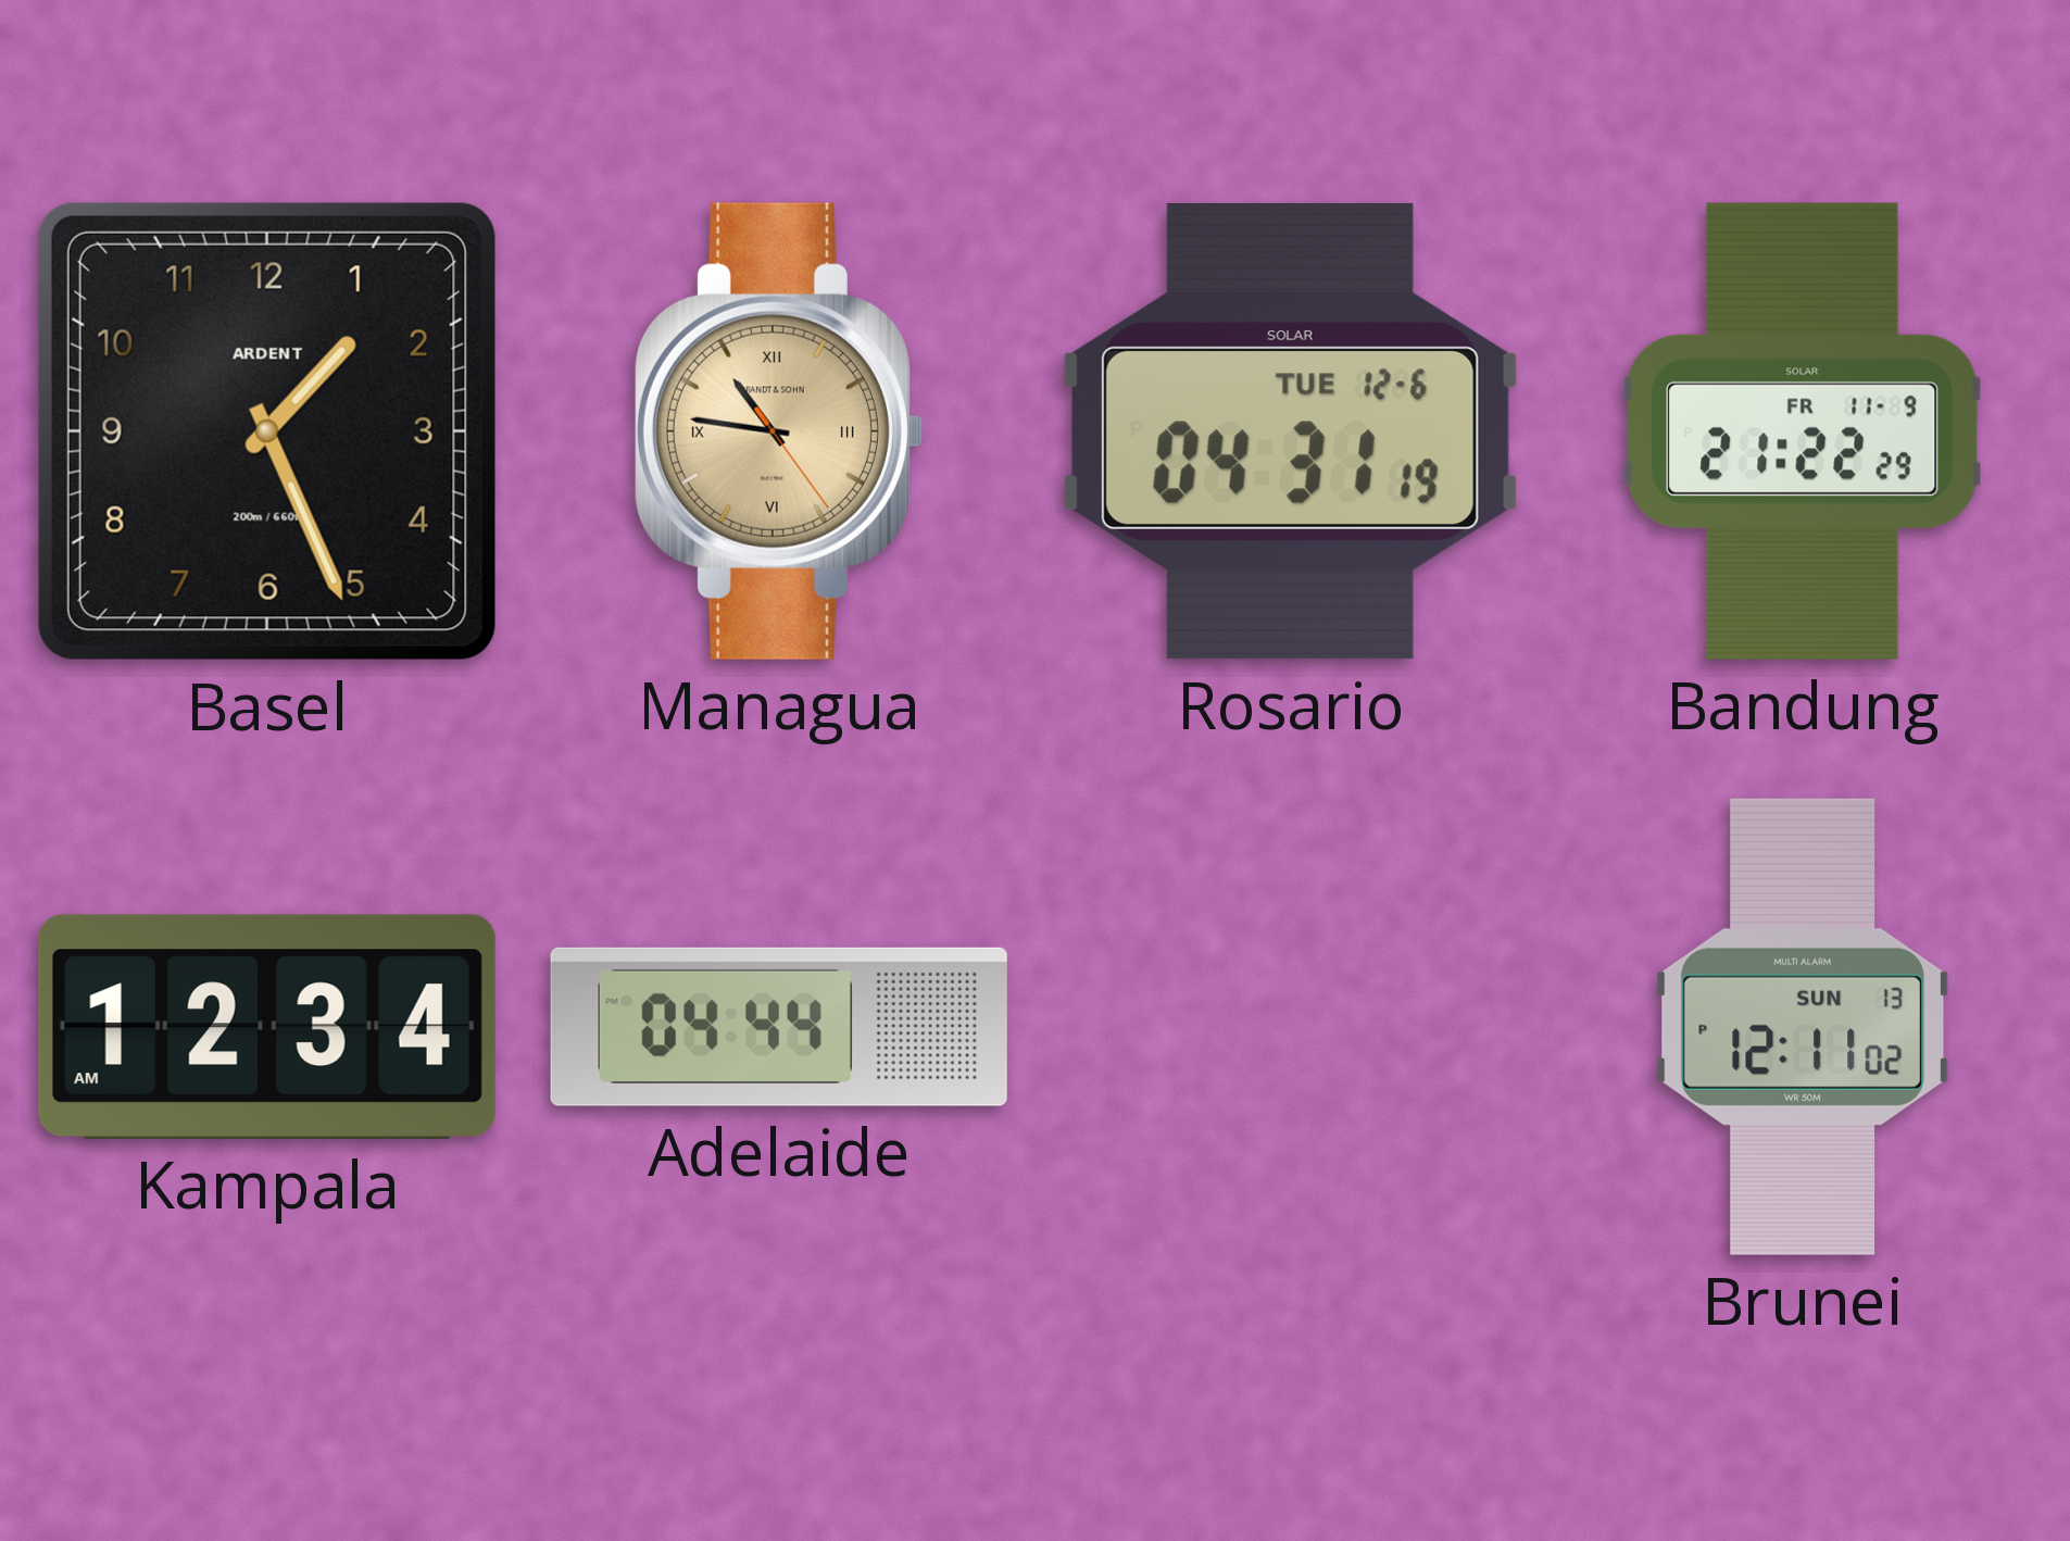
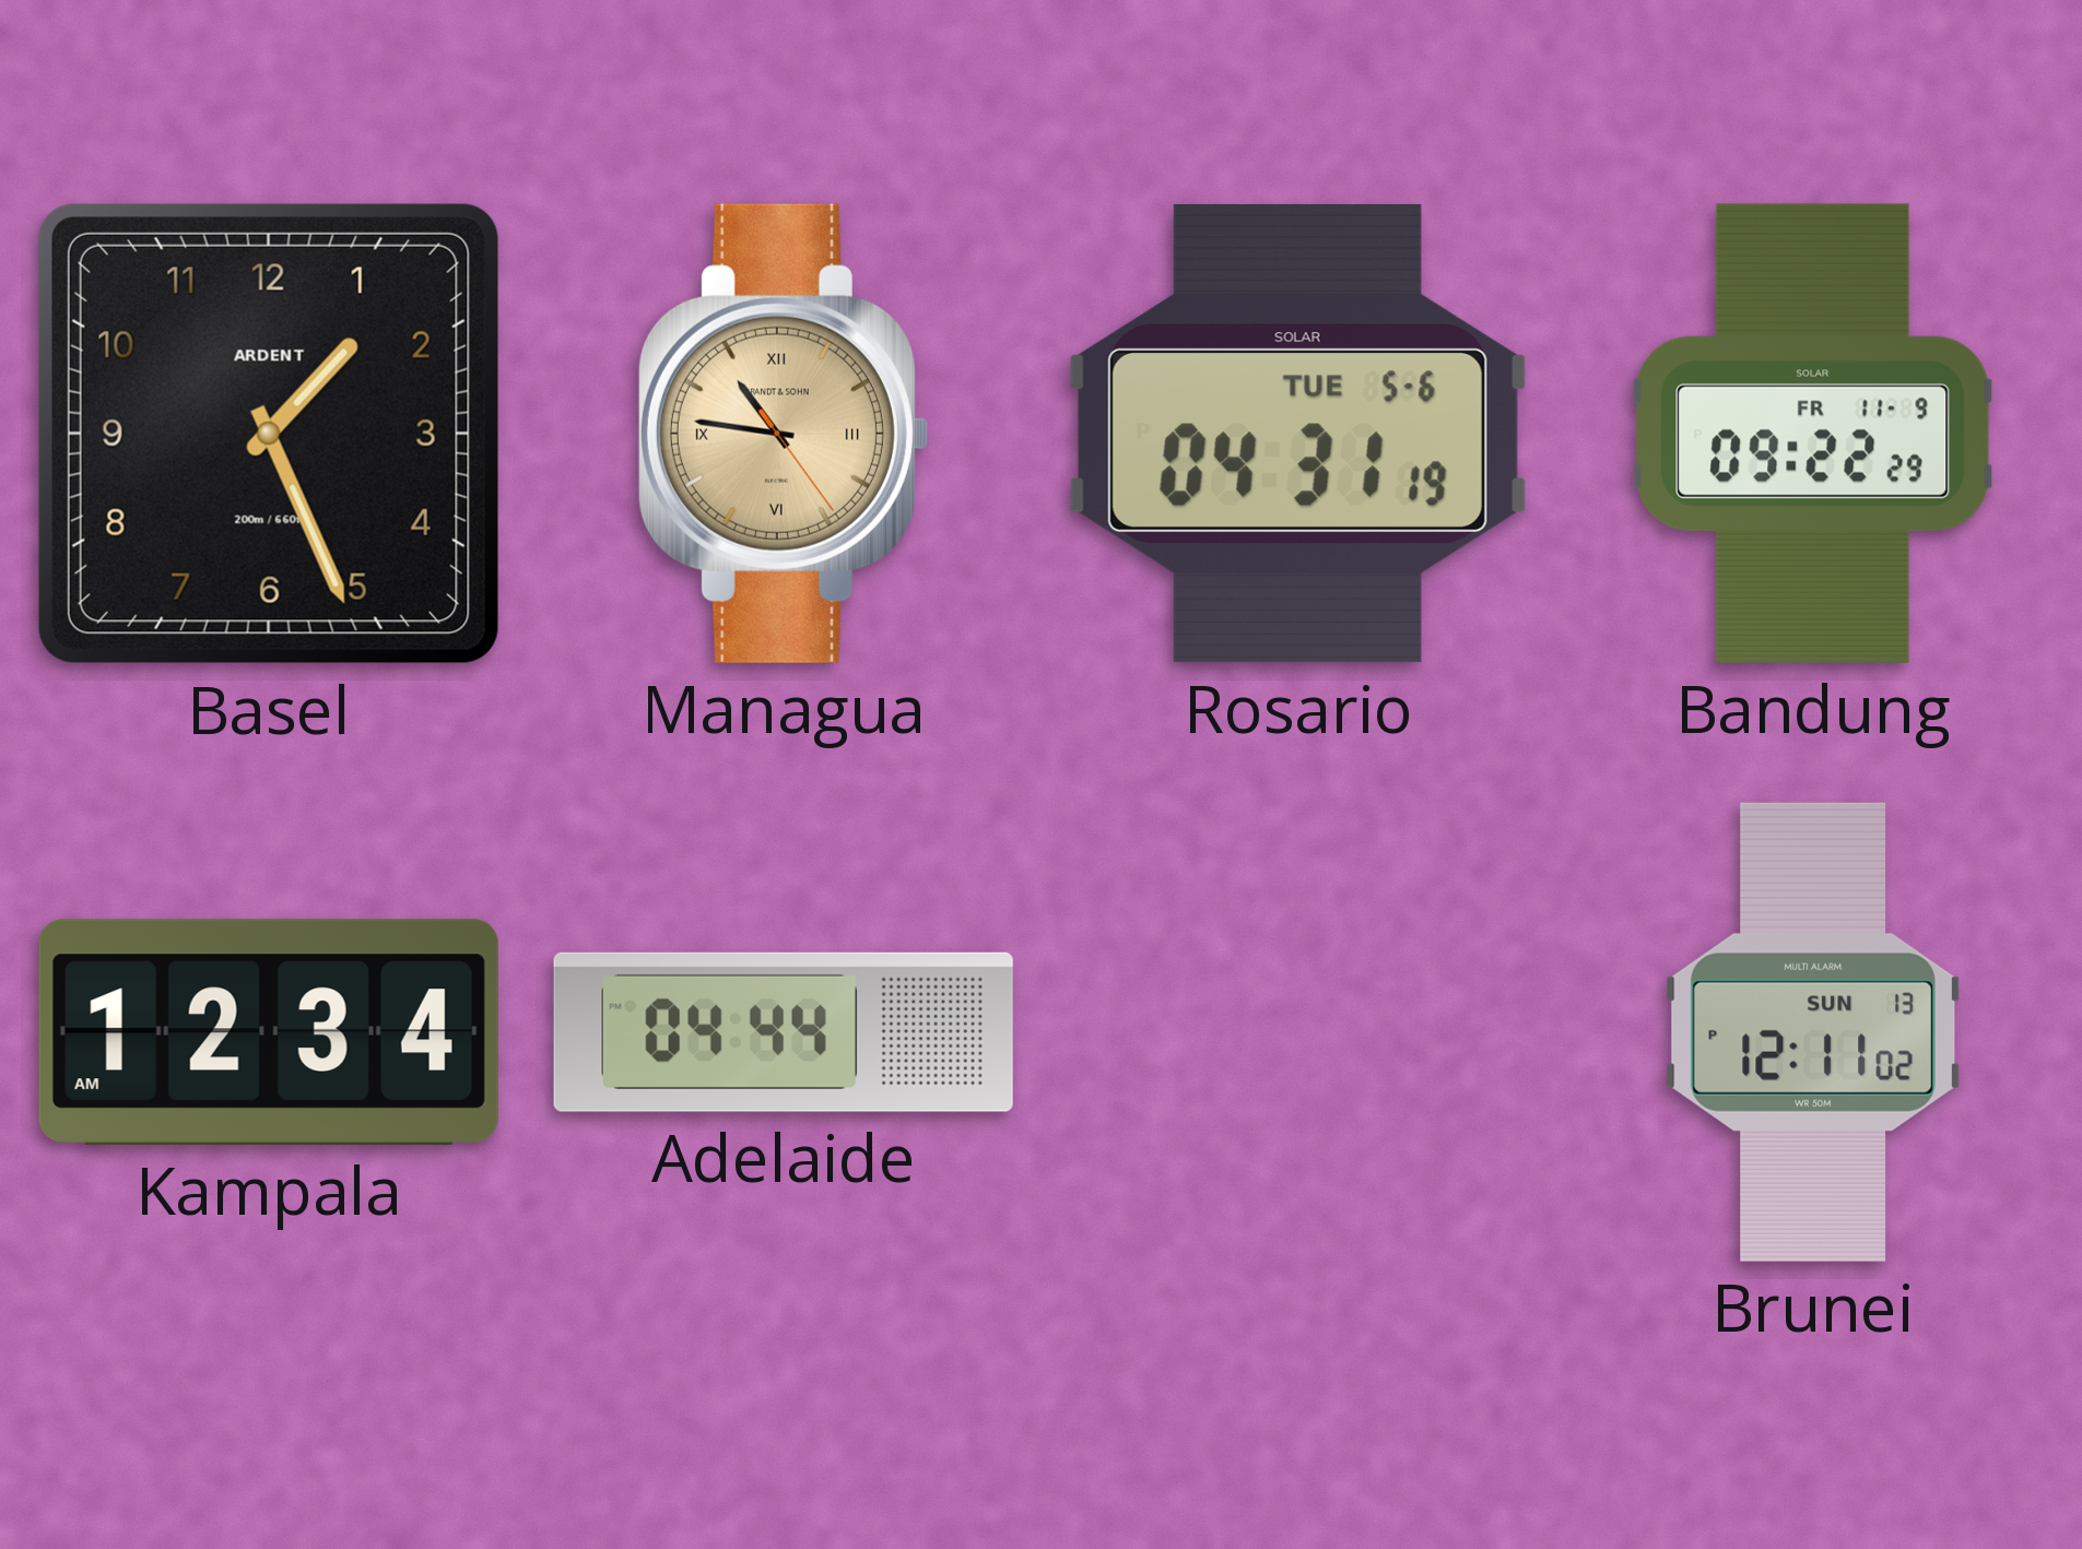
Rosario date: TUE 12-6 -> TUE 5-6
Bandung: 21:22 -> 09:22
